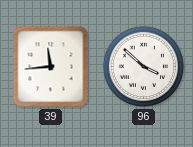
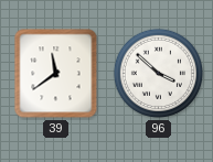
39: 11:44 -> 11:39
